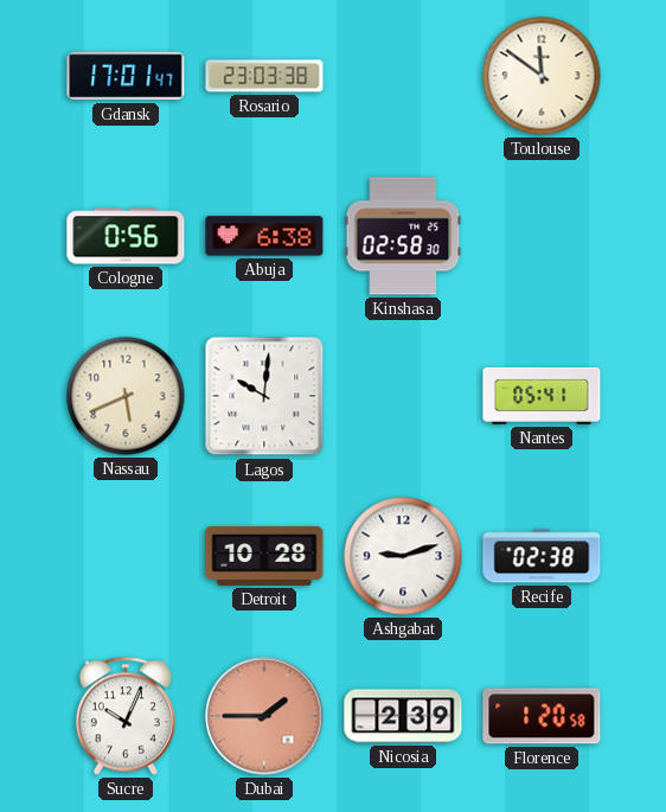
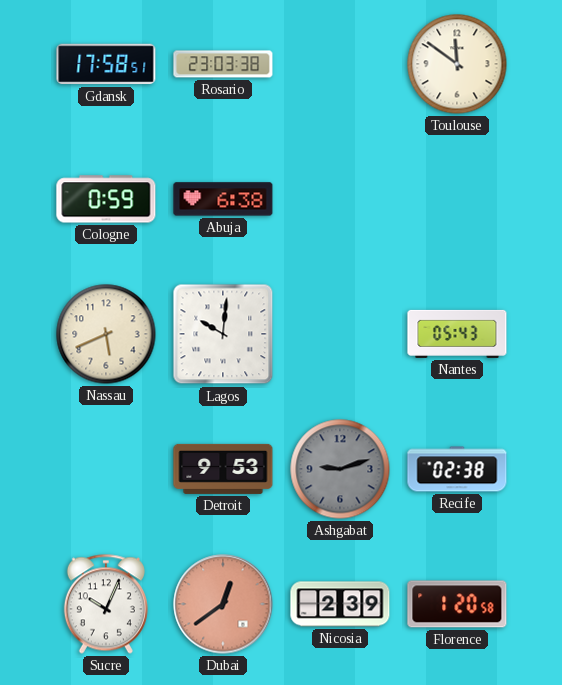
Gdansk: 17:01 -> 17:58
Cologne: 0:56 -> 0:59
Kinshasa: 02:58 -> none
Nantes: 05:41 -> 05:43
Detroit: 10:28 -> 9:53
Ashgabat dial: white -> grey
Dubai: 1:45 -> 12:39
